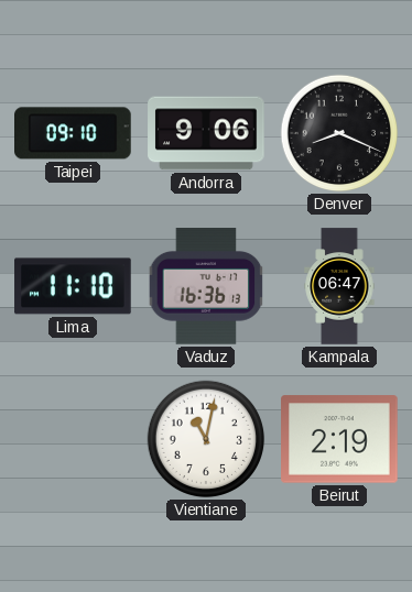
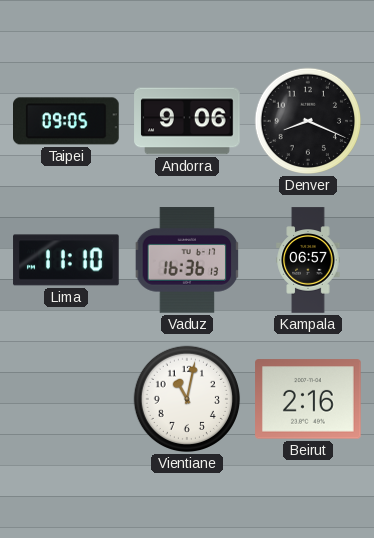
Taipei: 09:10 -> 09:05
Kampala: 06:47 -> 06:57
Beirut: 2:19 -> 2:16
